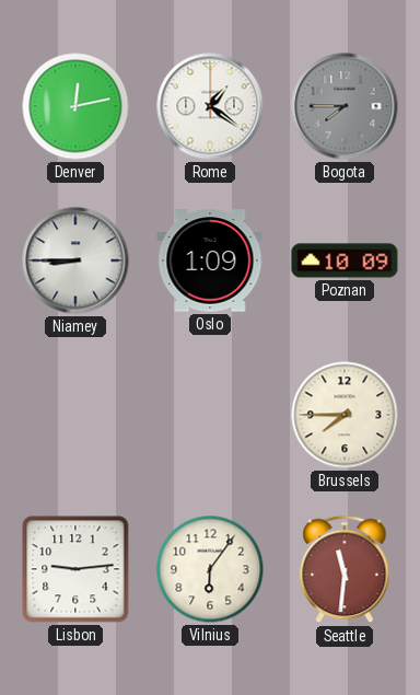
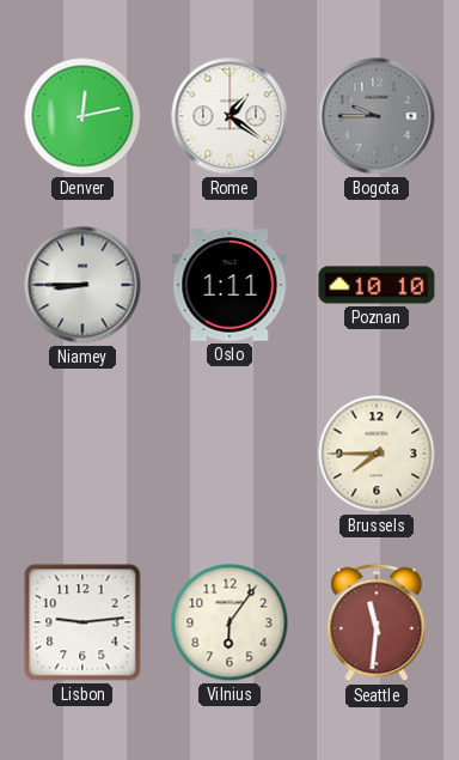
Bogota: 7:45 -> 9:45
Oslo: 1:09 -> 1:11
Poznan: 10:09 -> 10:10
